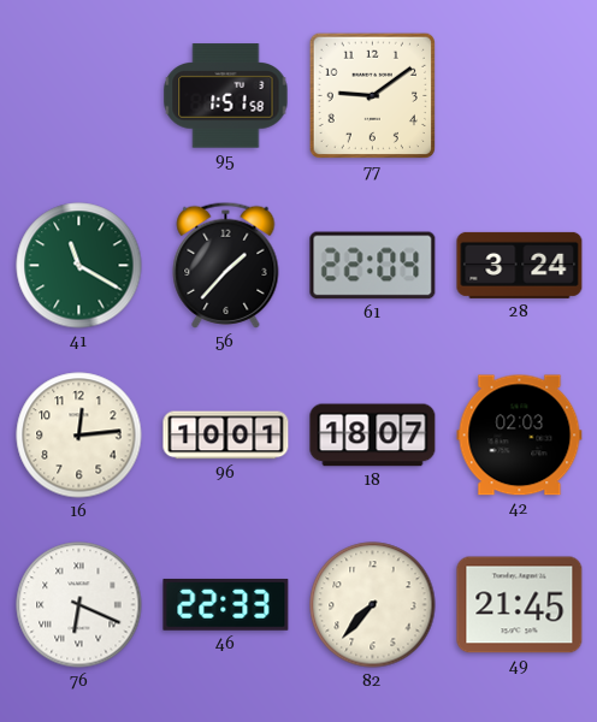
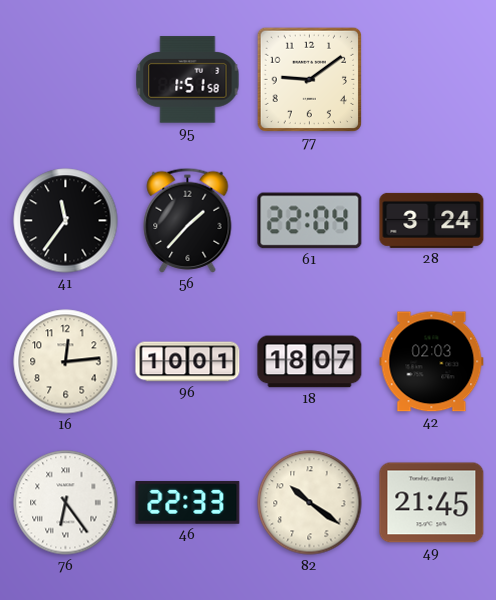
41: 11:20 -> 11:36
41 dial: green -> black
76: 6:19 -> 6:24
82: 7:37 -> 10:21
